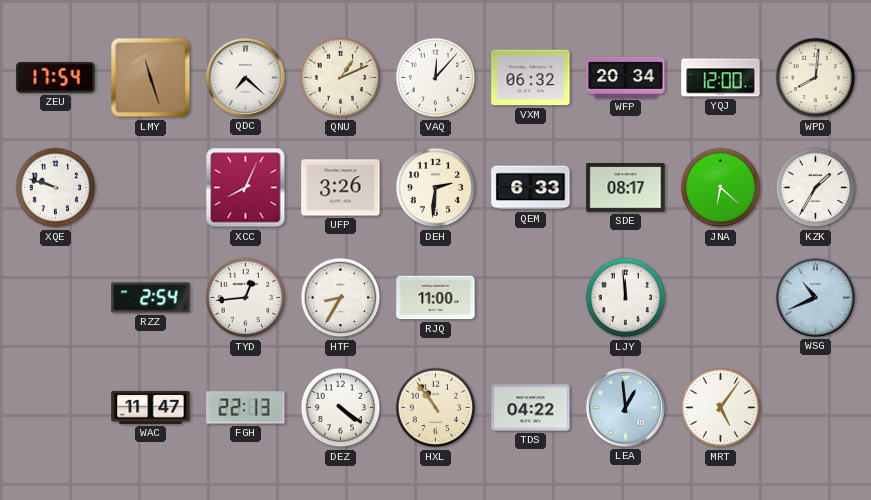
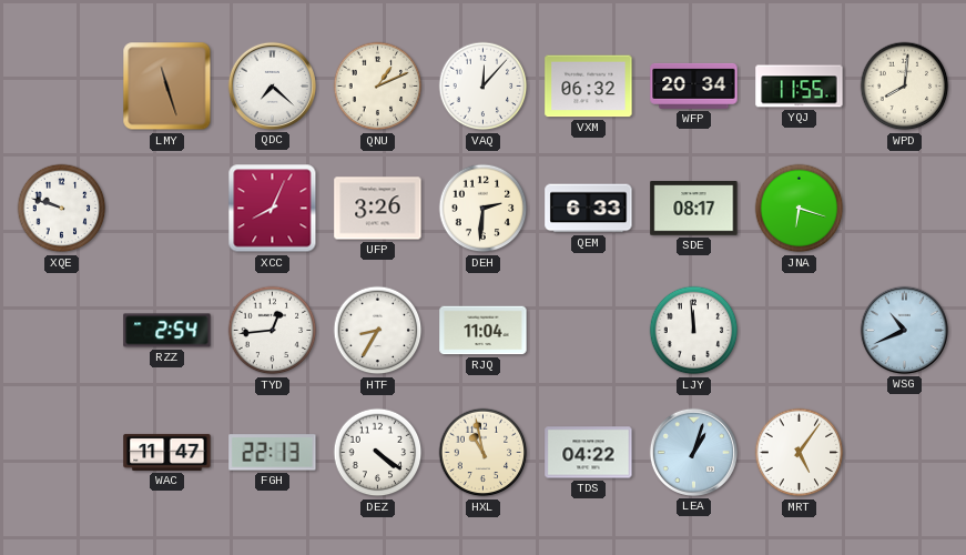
ZEU: 17:54 -> none
YQJ: 12:00 -> 11:55
JNA: 6:22 -> 6:18
KZK: 1:35 -> none
RJQ: 11:00 -> 11:04
HXL: 10:54 -> 10:58
LEA: 12:59 -> 1:03
